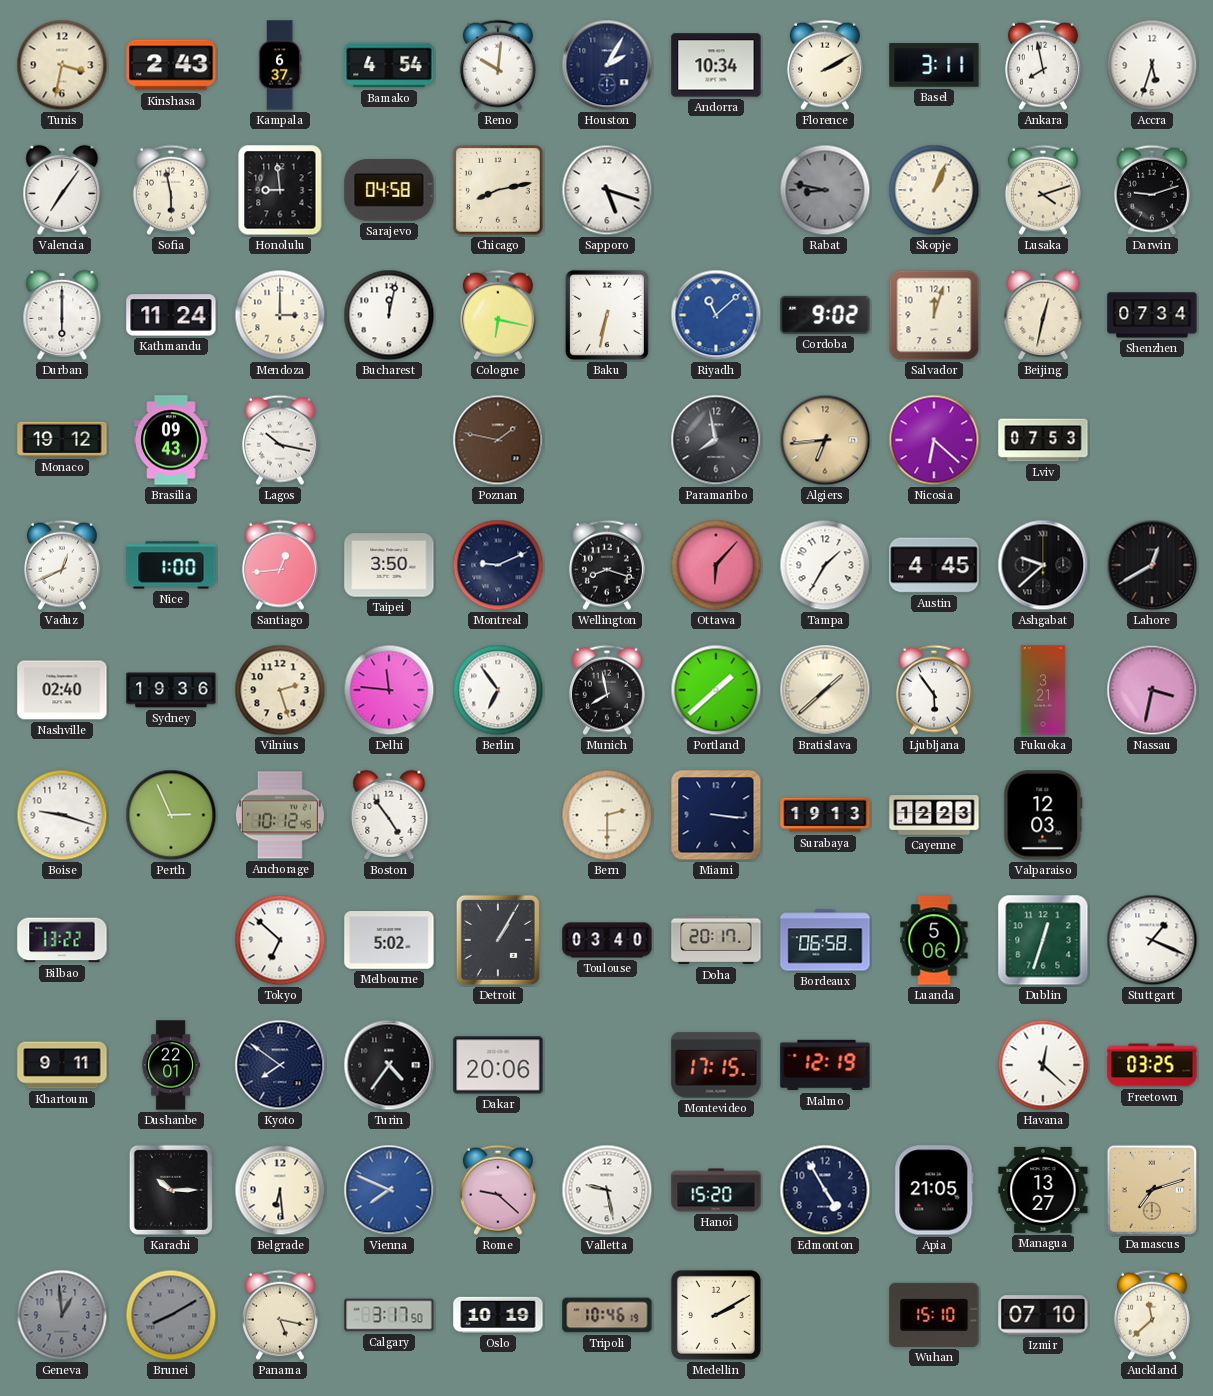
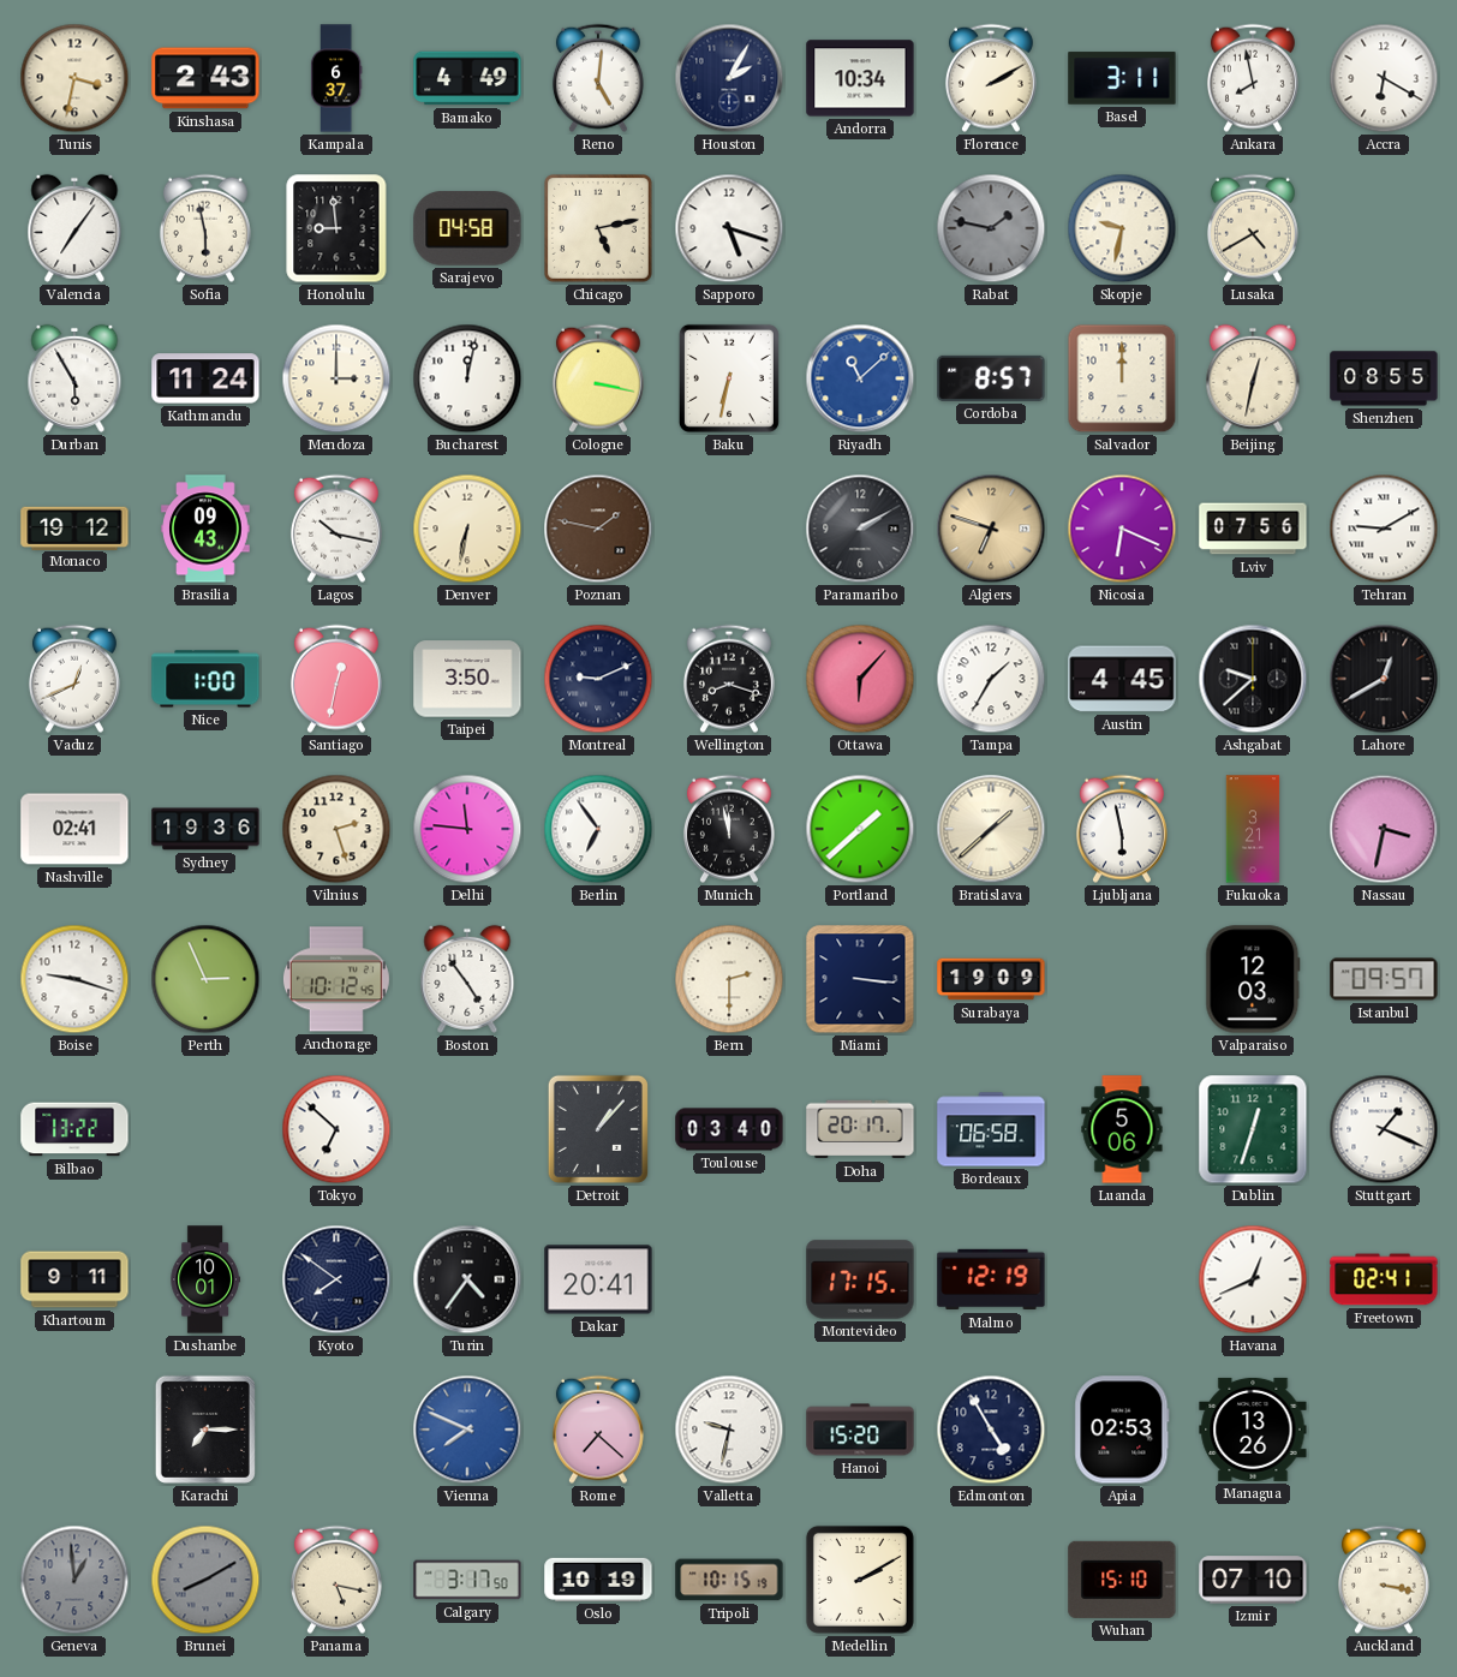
Bamako: 4:54 -> 4:49
Reno: 10:01 -> 5:01
Accra: 5:33 -> 6:20
Chicago: 8:13 -> 5:13
Rabat: 8:47 -> 1:47
Skopje: 1:04 -> 9:32
Lusaka: 4:12 -> 4:40
Darwin: 9:12 -> none
Durban: 6:00 -> 5:55
Cologne: 6:17 -> 3:17
Cordoba: 9:02 -> 8:57
Salvador: 12:03 -> 12:00
Shenzhen: 07:34 -> 08:55
Denver: none -> 6:32
Paramaribo: 7:58 -> 2:10
Algiers: 6:44 -> 6:48
Nicosia: 6:22 -> 6:19
Lviv: 07:53 -> 07:56
Tehran: none -> 9:10
Santiago: 12:44 -> 12:32
Nashville: 02:40 -> 02:41
Munich: 7:58 -> 11:58
Ljubljana: 5:54 -> 5:58
Surabaya: 19:13 -> 19:09
Cayenne: 12:23 -> none
Istanbul: none -> 09:57
Melbourne: 5:02 -> none
Detroit: 1:05 -> 1:07
Dushanbe: 22:01 -> 10:01
Dakar: 20:06 -> 20:41
Havana: 12:22 -> 12:41
Freetown: 03:25 -> 02:41
Karachi: 10:15 -> 7:15
Belgrade: 6:29 -> none
Rome: 9:22 -> 7:22
Valletta: 9:28 -> 9:32
Apia: 21:05 -> 02:53
Managua: 13:27 -> 13:26
Damascus: 7:12 -> none
Tripoli: 10:46 -> 10:15
Auckland: 11:38 -> 3:17
